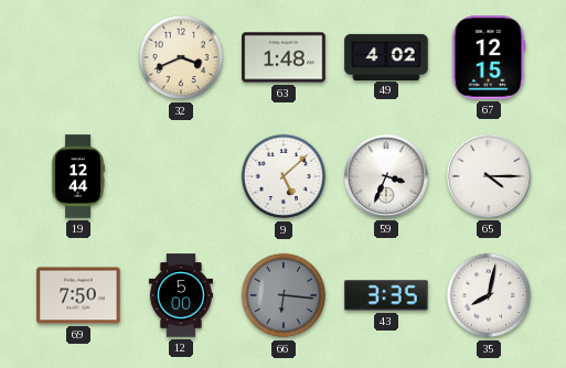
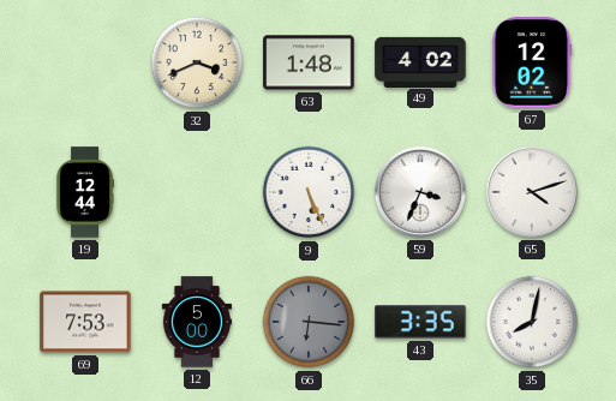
67: 12:15 -> 12:02
9: 5:08 -> 5:26
65: 4:15 -> 4:12
69: 7:50 -> 7:53
